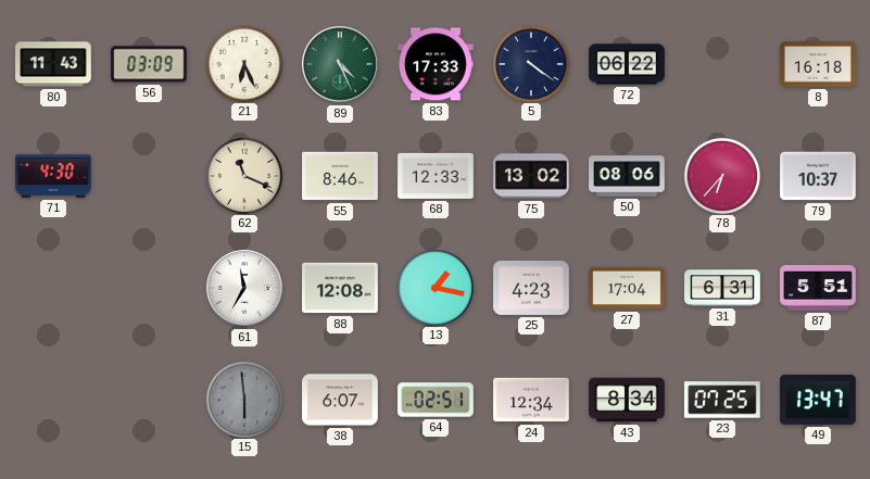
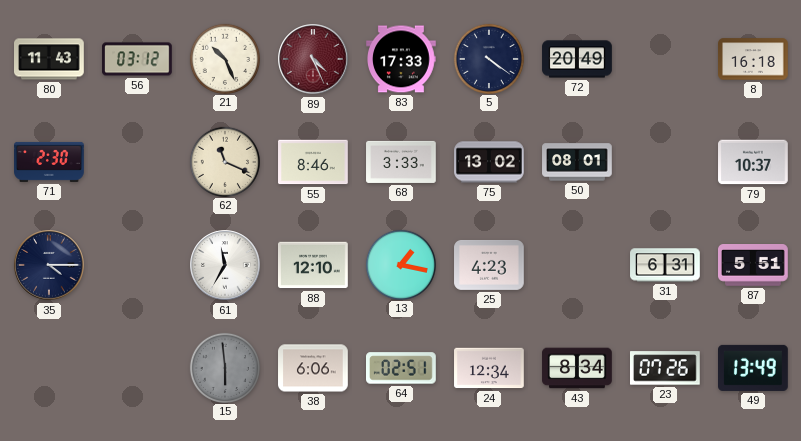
56: 03:09 -> 03:12
21: 6:26 -> 10:26
89 dial: green -> burgundy
72: 06:22 -> 20:49
71: 4:30 -> 2:30
68: 12:33 -> 3:33
50: 08:06 -> 08:01
78: 6:37 -> none
35: none -> 4:15
88: 12:08 -> 12:10
27: 17:04 -> none
38: 6:07 -> 6:06
23: 07:25 -> 07:26
49: 13:47 -> 13:49
